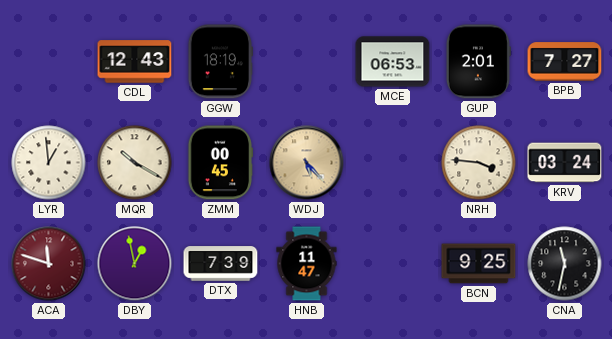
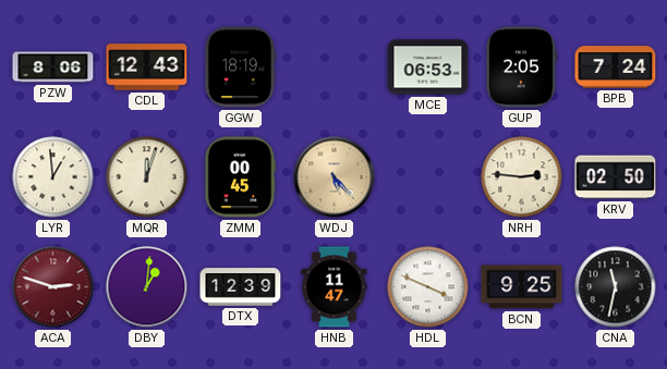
PZW: none -> 8:06
GUP: 2:01 -> 2:05
BPB: 7:27 -> 7:24
MQR: 10:20 -> 12:03
NRH: 3:46 -> 2:46
KRV: 03:24 -> 02:50
ACA: 11:48 -> 2:48
DBY: 12:58 -> 1:01
DTX: 7:39 -> 12:39
HDL: none -> 3:49
